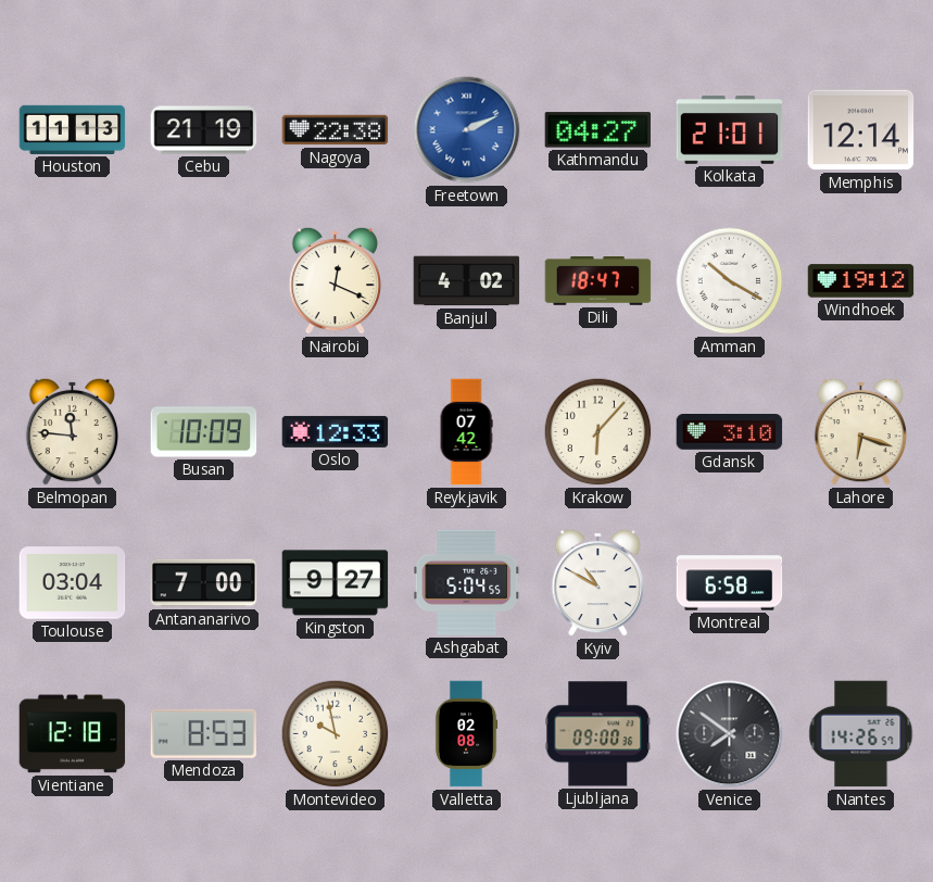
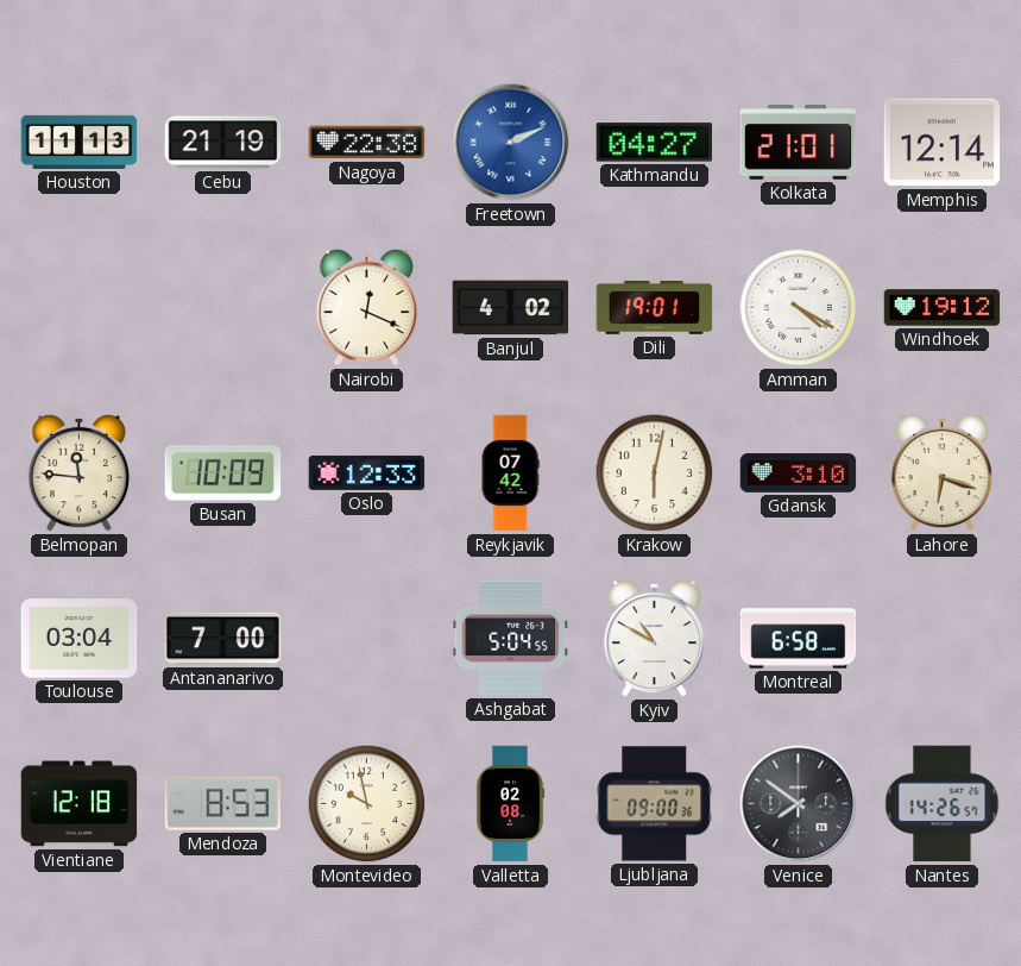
Dili: 18:47 -> 19:01
Amman: 10:20 -> 4:20
Krakow: 6:07 -> 6:02
Kingston: 9:27 -> none
